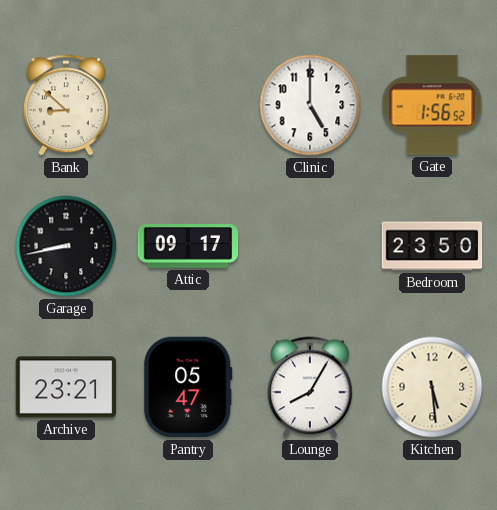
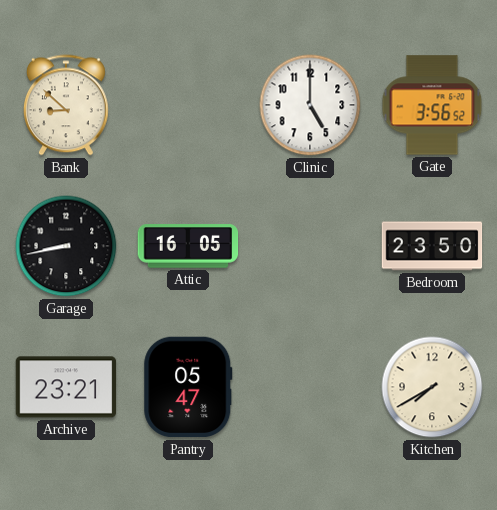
Gate: 1:56 -> 3:56
Attic: 09:17 -> 16:05
Lounge: 8:05 -> none
Kitchen: 5:29 -> 7:40
